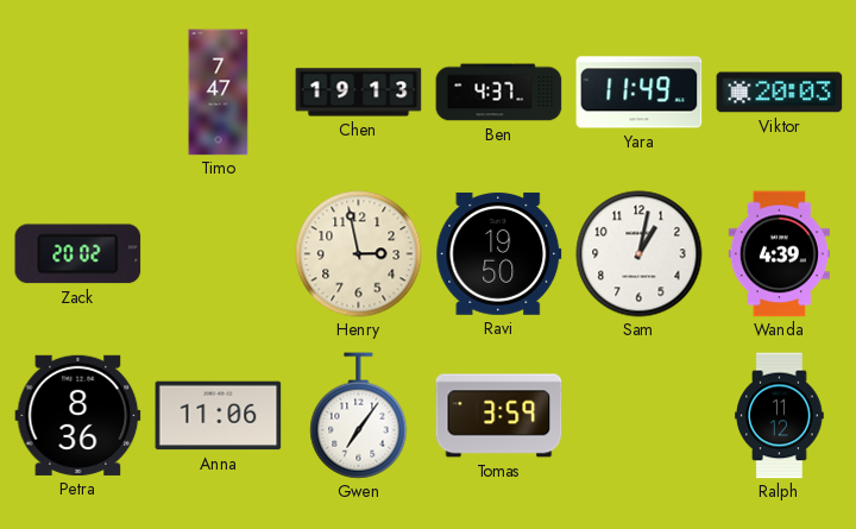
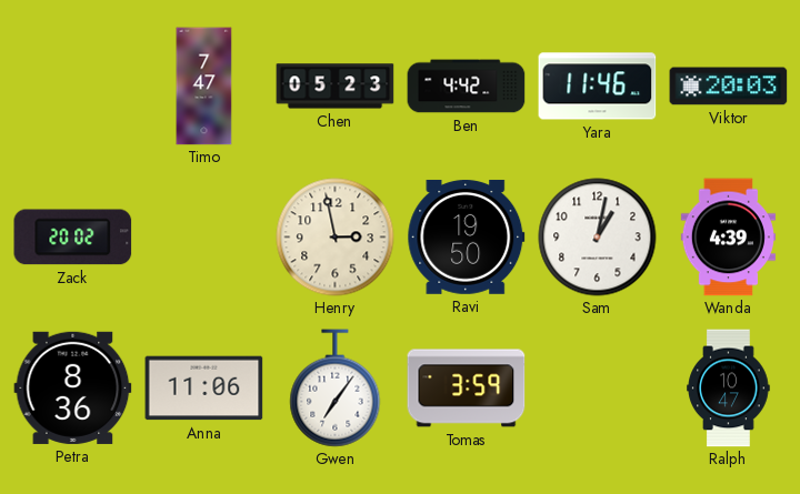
Chen: 19:13 -> 05:23
Ben: 4:37 -> 4:42
Yara: 11:49 -> 11:46
Ralph: 11:12 -> 10:47
